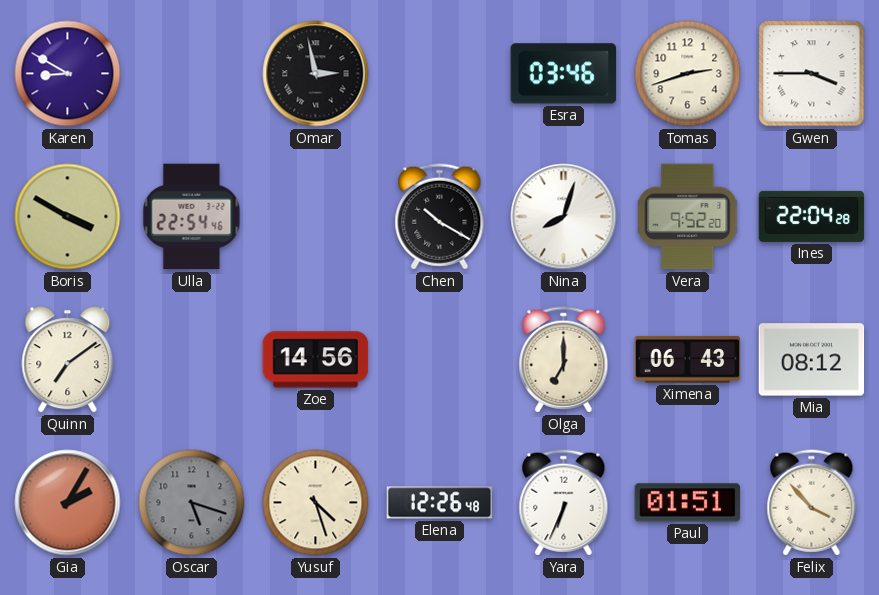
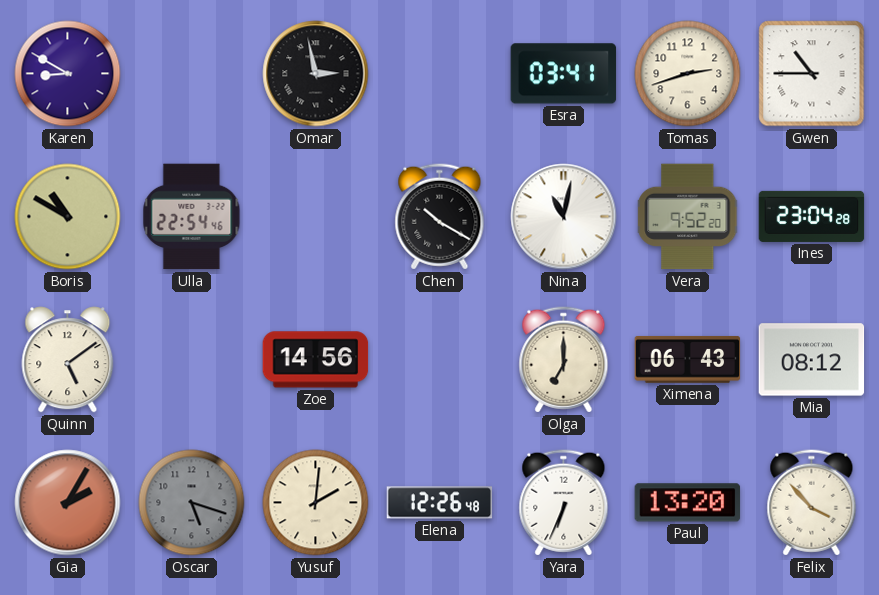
Esra: 03:46 -> 03:41
Gwen: 3:45 -> 10:45
Boris: 3:50 -> 10:50
Nina: 8:03 -> 11:02
Ines: 22:04 -> 23:04
Quinn: 7:09 -> 5:09
Yusuf: 4:27 -> 2:01
Paul: 01:51 -> 13:20
